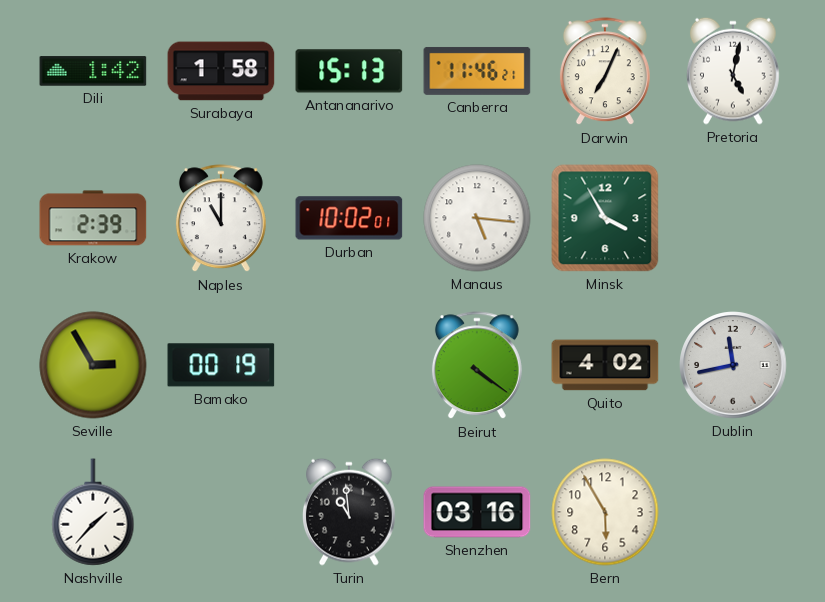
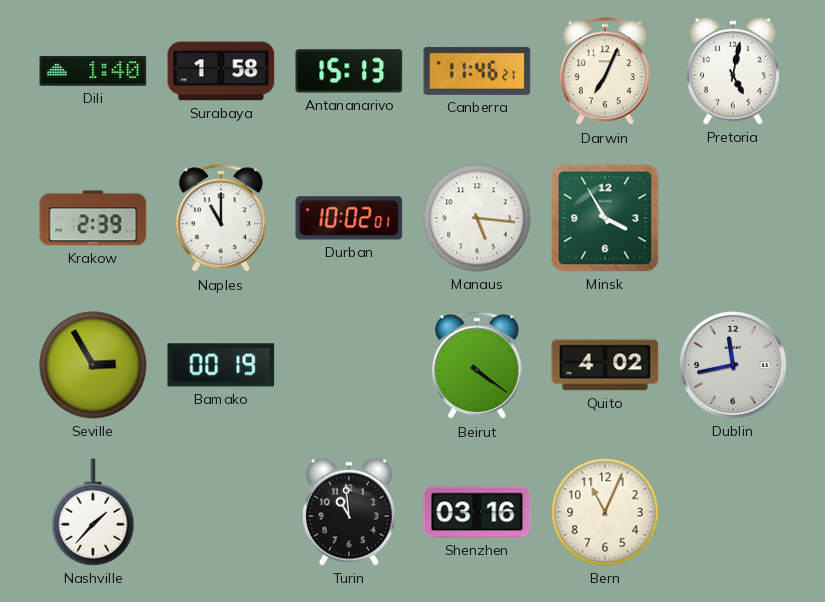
Dili: 1:42 -> 1:40
Bern: 5:55 -> 11:04
